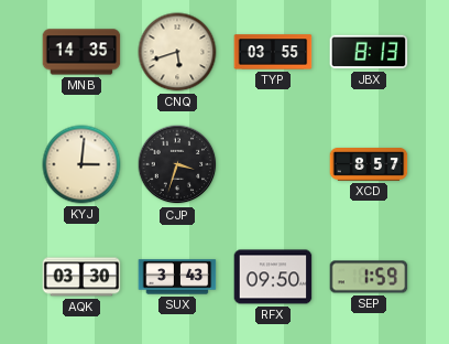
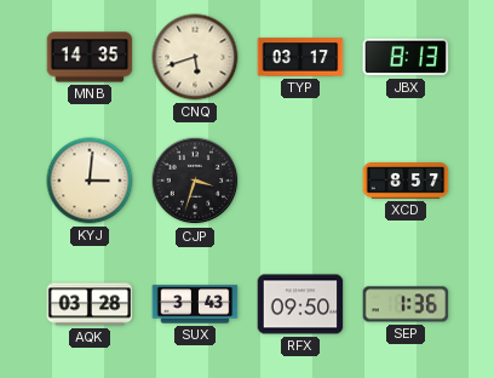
TYP: 03:55 -> 03:17
AQK: 03:30 -> 03:28
SEP: 1:59 -> 1:36
